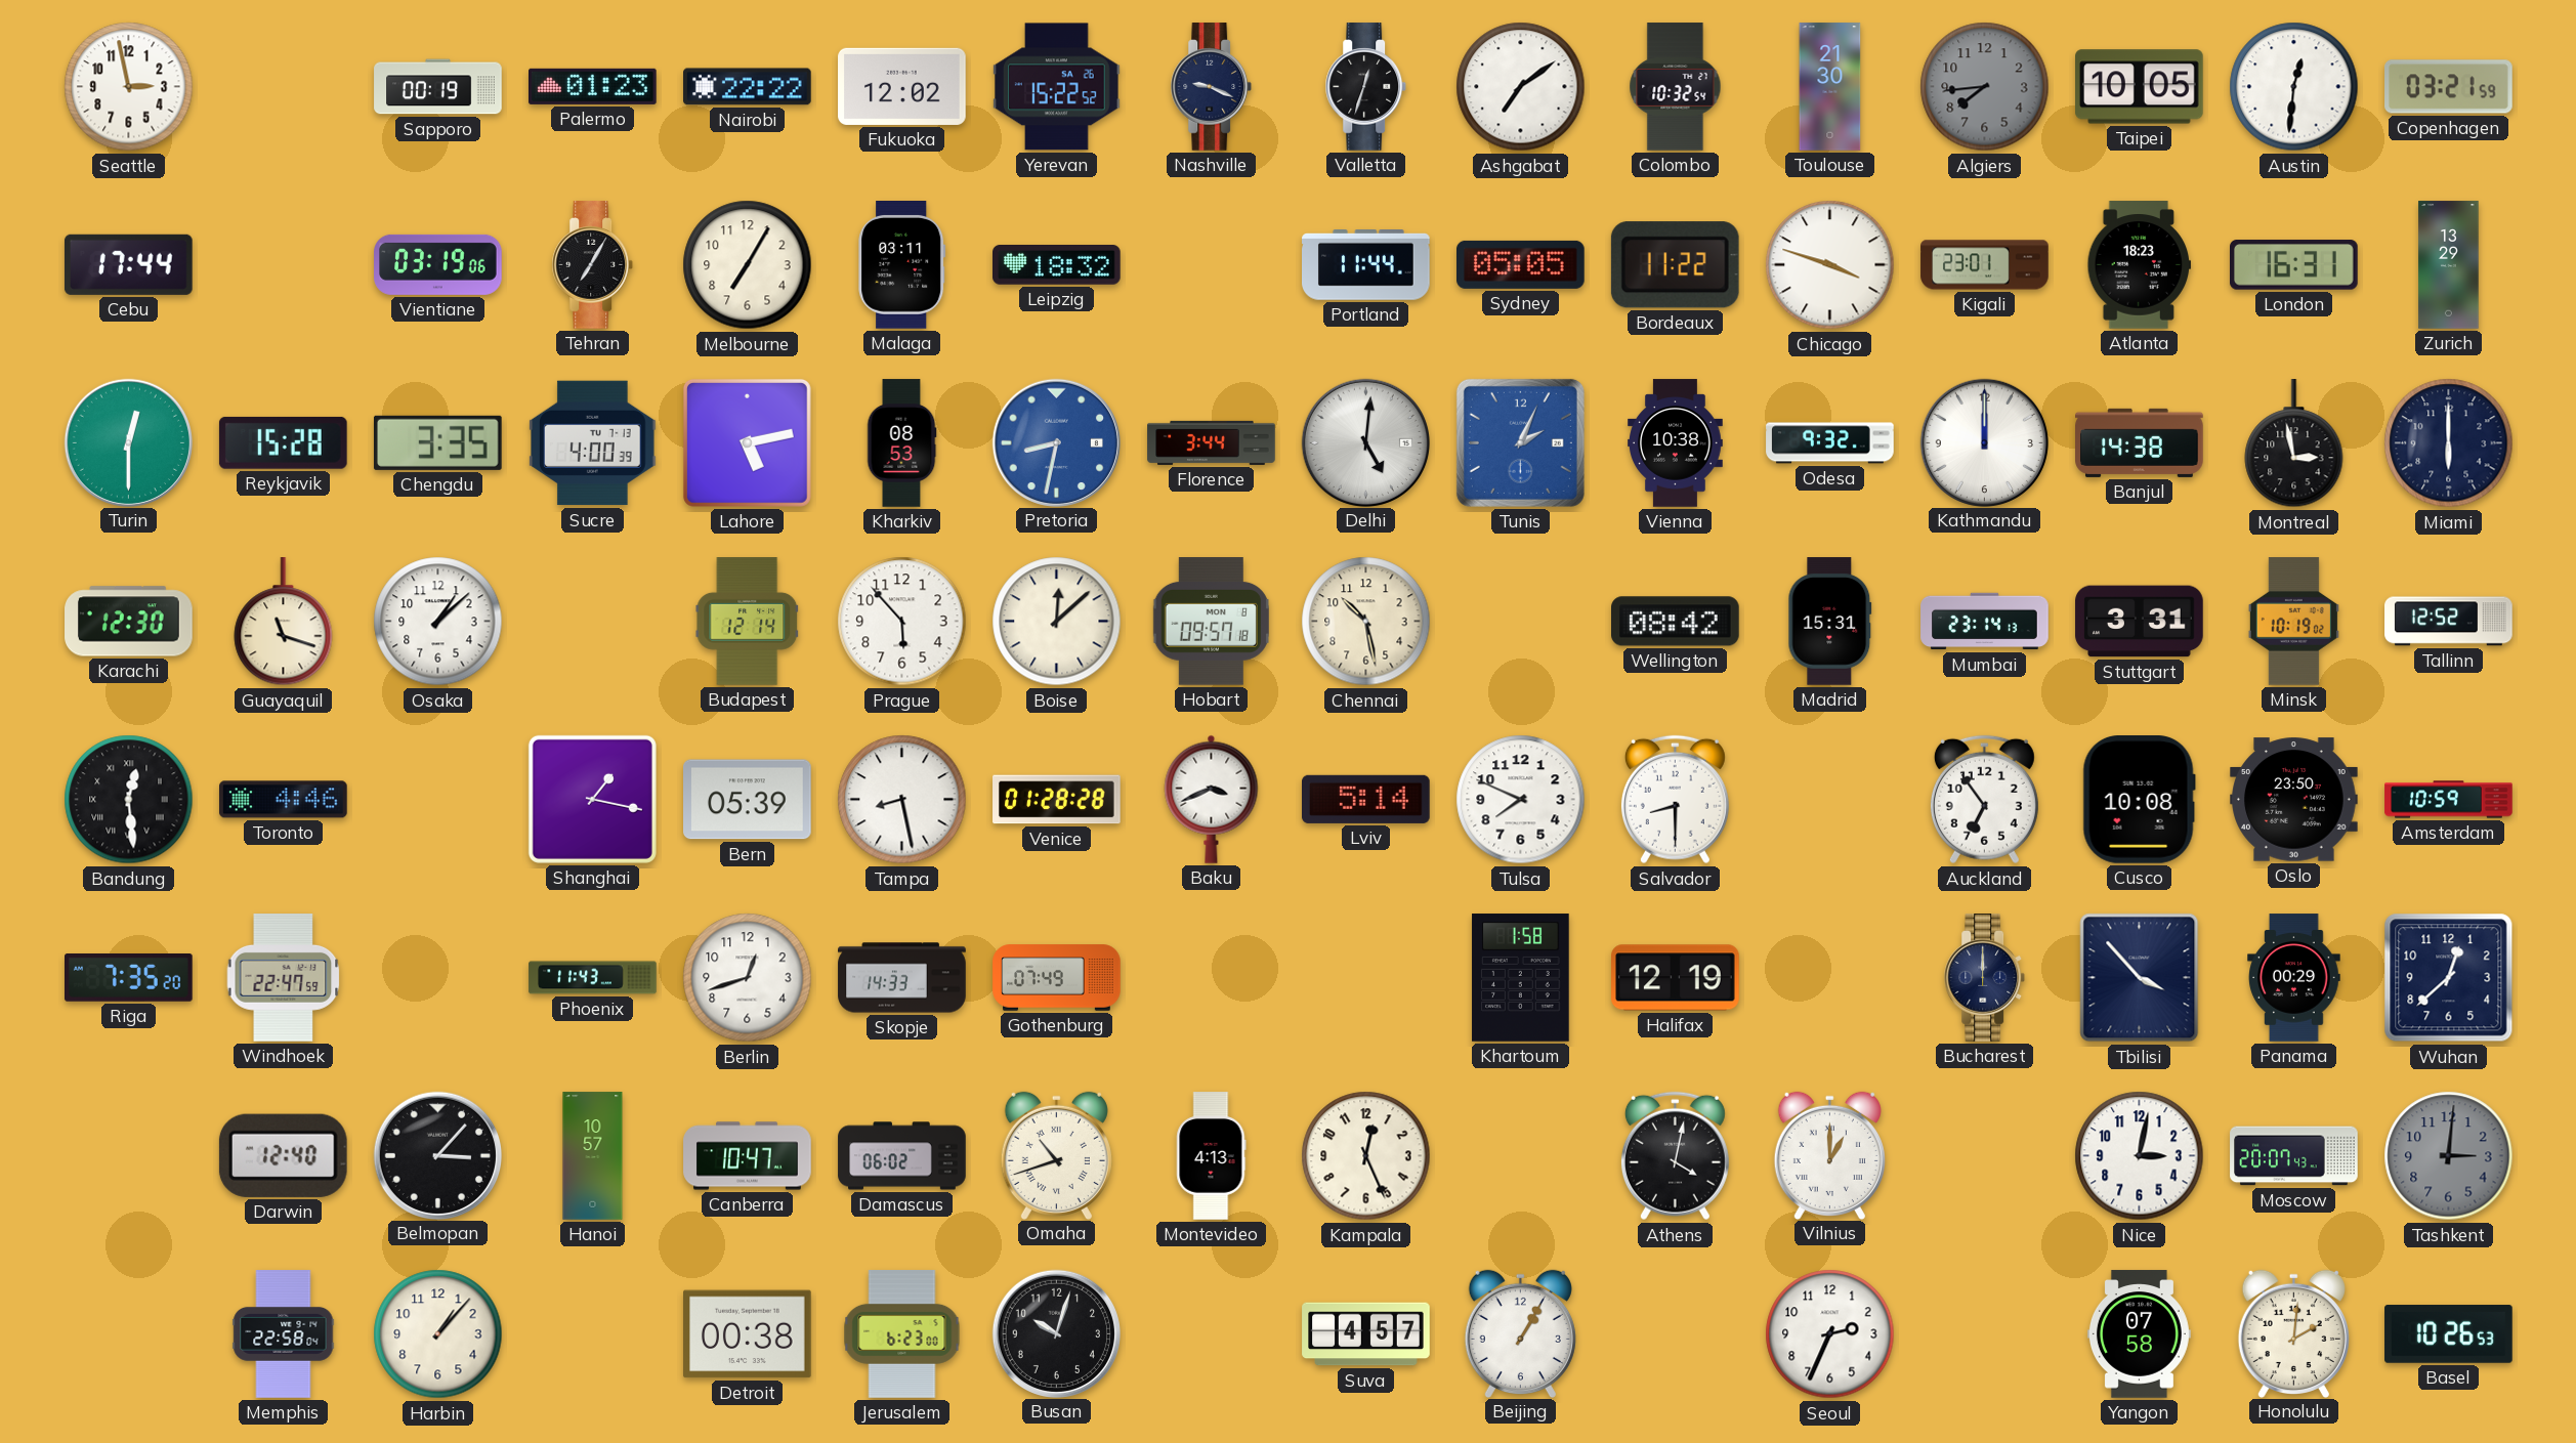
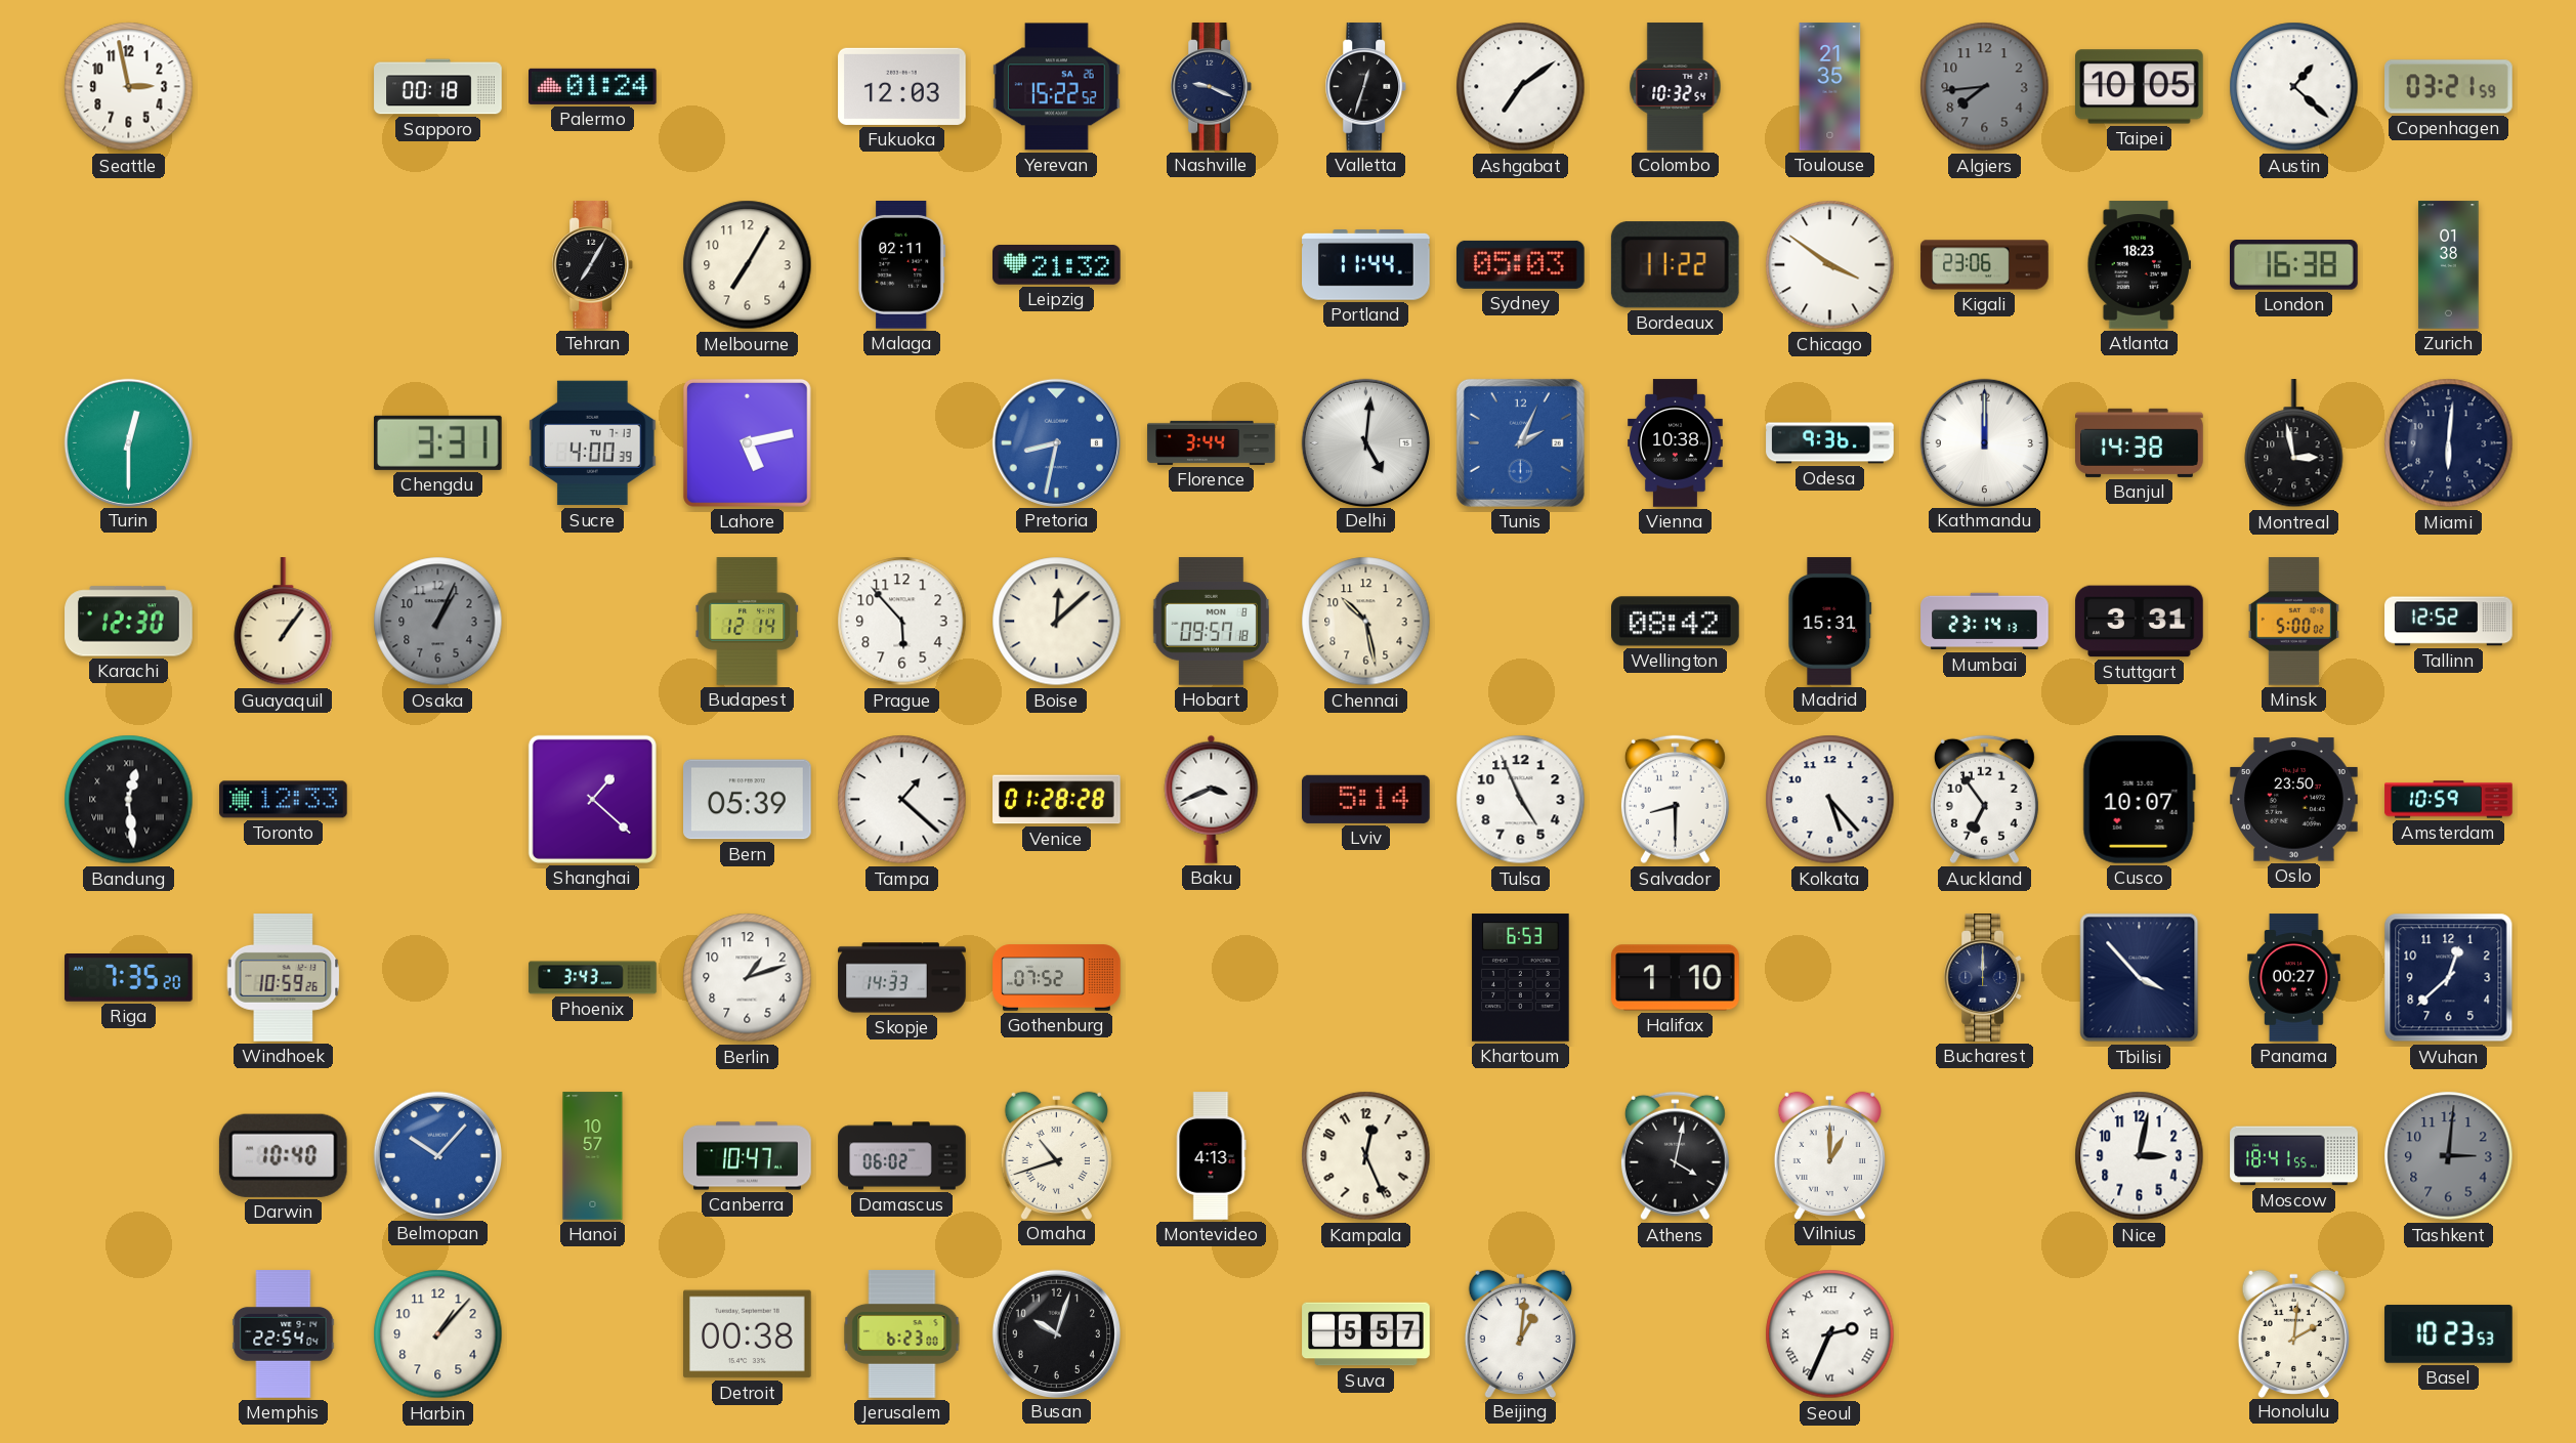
Sapporo: 00:19 -> 00:18
Palermo: 01:23 -> 01:24
Nairobi: 22:22 -> none
Fukuoka: 12:02 -> 12:03
Toulouse: 21:30 -> 21:35
Austin: 12:31 -> 1:22
Cebu: 17:44 -> none
Vientiane: 03:19 -> none
Malaga: 03:11 -> 02:11
Leipzig: 18:32 -> 21:32
Sydney: 05:05 -> 05:03
Chicago: 3:48 -> 3:51
Kigali: 23:01 -> 23:06
London: 16:31 -> 16:38
Zurich: 13:29 -> 01:38
Reykjavik: 15:28 -> none
Chengdu: 3:35 -> 3:31
Kharkiv: 08:53 -> none
Odesa: 9:32 -> 9:36
Miami: 6:00 -> 6:01
Guayaquil: 11:18 -> 1:06
Osaka: 1:08 -> 1:04
Osaka dial: white -> grey
Minsk: 10:19 -> 5:00
Toronto: 4:46 -> 12:33
Shanghai: 1:17 -> 1:22
Tampa: 8:28 -> 1:22
Tulsa: 7:49 -> 4:56
Kolkata: none -> 5:23
Cusco: 10:08 -> 10:07
Windhoek: 22:47 -> 10:59
Phoenix: 11:43 -> 3:43
Berlin: 12:42 -> 1:12
Gothenburg: 07:49 -> 07:52
Khartoum: 1:58 -> 6:53
Halifax: 12:19 -> 1:10
Panama: 00:29 -> 00:27
Darwin: 12:40 -> 10:40
Belmopan: 3:07 -> 10:07
Belmopan dial: black -> blue
Moscow: 20:07 -> 18:41
Memphis: 22:58 -> 22:54
Suva: 4:57 -> 5:57
Beijing: 1:05 -> 1:01
Seoul numerals: Arabic -> Roman
Yangon: 07:58 -> none
Basel: 10:26 -> 10:23
